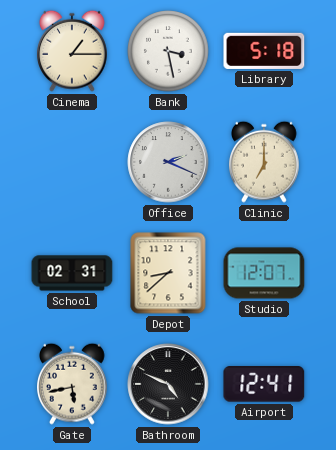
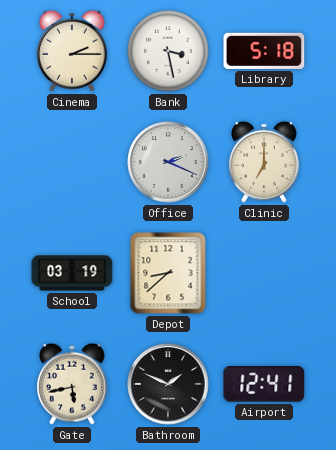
Cinema: 1:15 -> 2:15
School: 02:31 -> 03:19
Studio: 12:07 -> none
Bathroom: 4:49 -> 1:49
